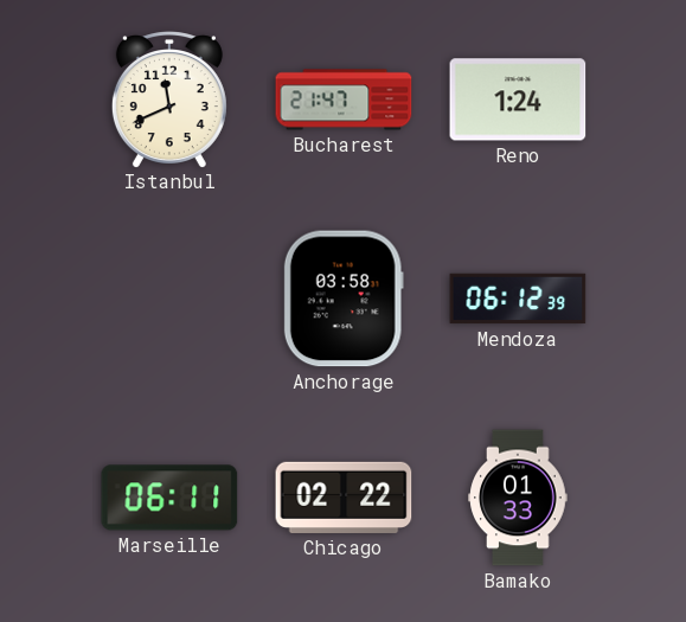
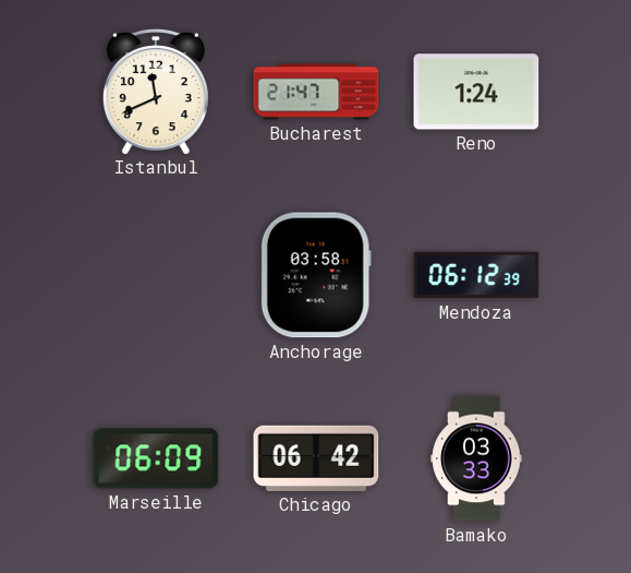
Marseille: 06:11 -> 06:09
Chicago: 02:22 -> 06:42
Bamako: 01:33 -> 03:33
